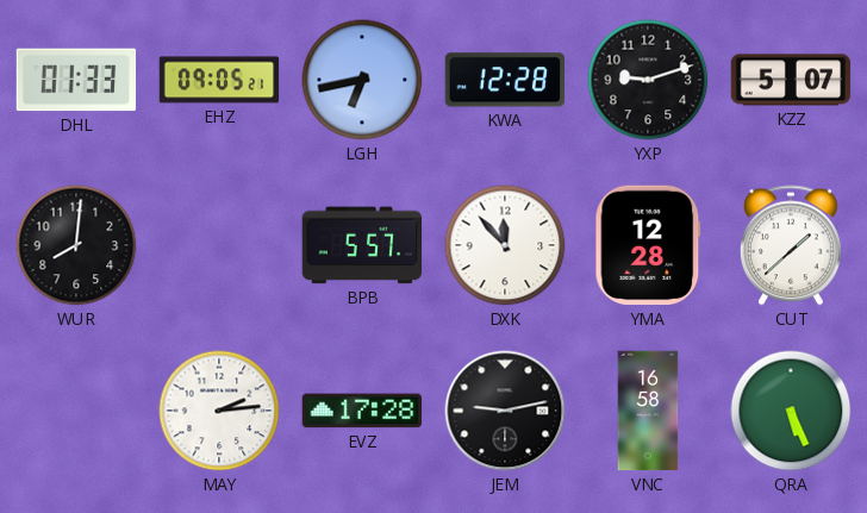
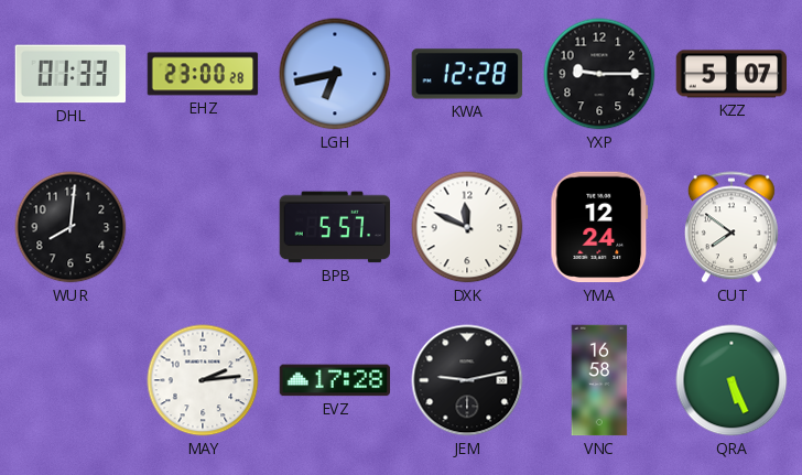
EHZ: 09:05 -> 23:00
YXP: 9:12 -> 9:15
DXK: 11:53 -> 11:49
YMA: 12:28 -> 12:24
CUT: 1:38 -> 7:51
